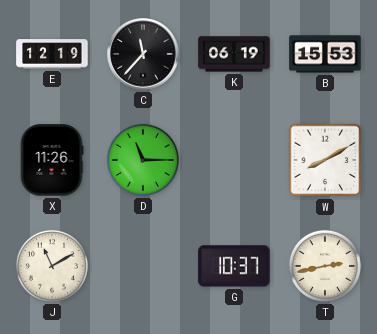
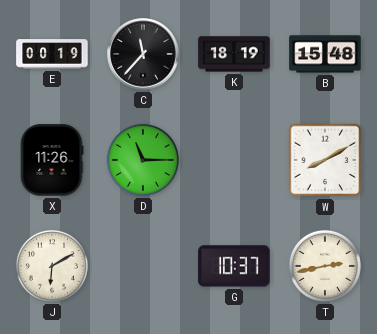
E: 12:19 -> 00:19
K: 06:19 -> 18:19
B: 15:53 -> 15:48
J: 11:10 -> 6:10
